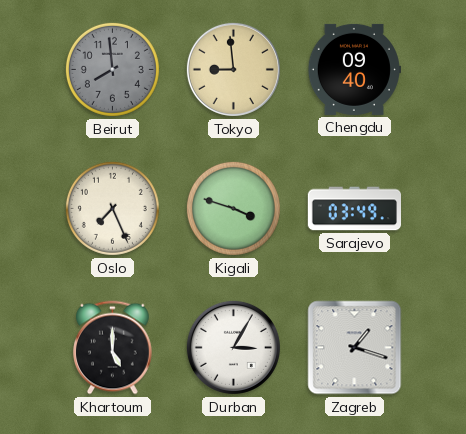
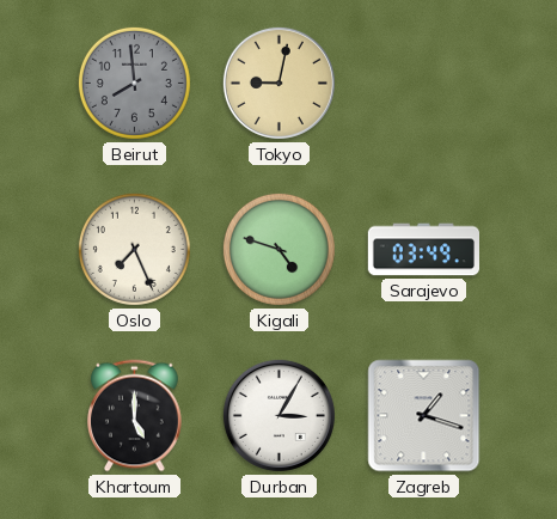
Tokyo: 8:59 -> 9:02
Chengdu: 09:40 -> none
Kigali: 3:48 -> 4:48
